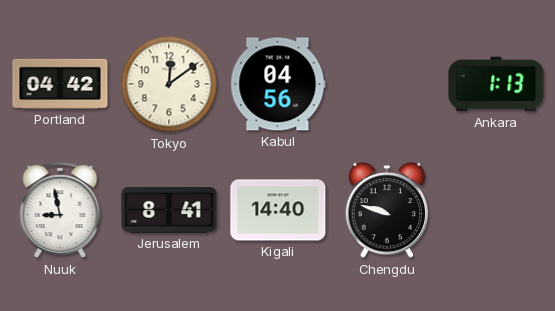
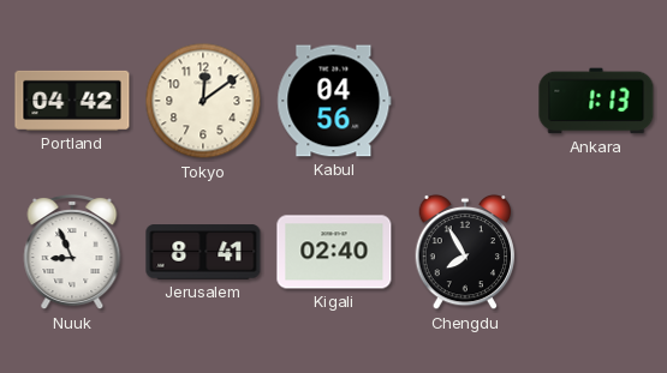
Nuuk: 8:58 -> 8:56
Kigali: 14:40 -> 02:40
Chengdu: 9:48 -> 7:55
